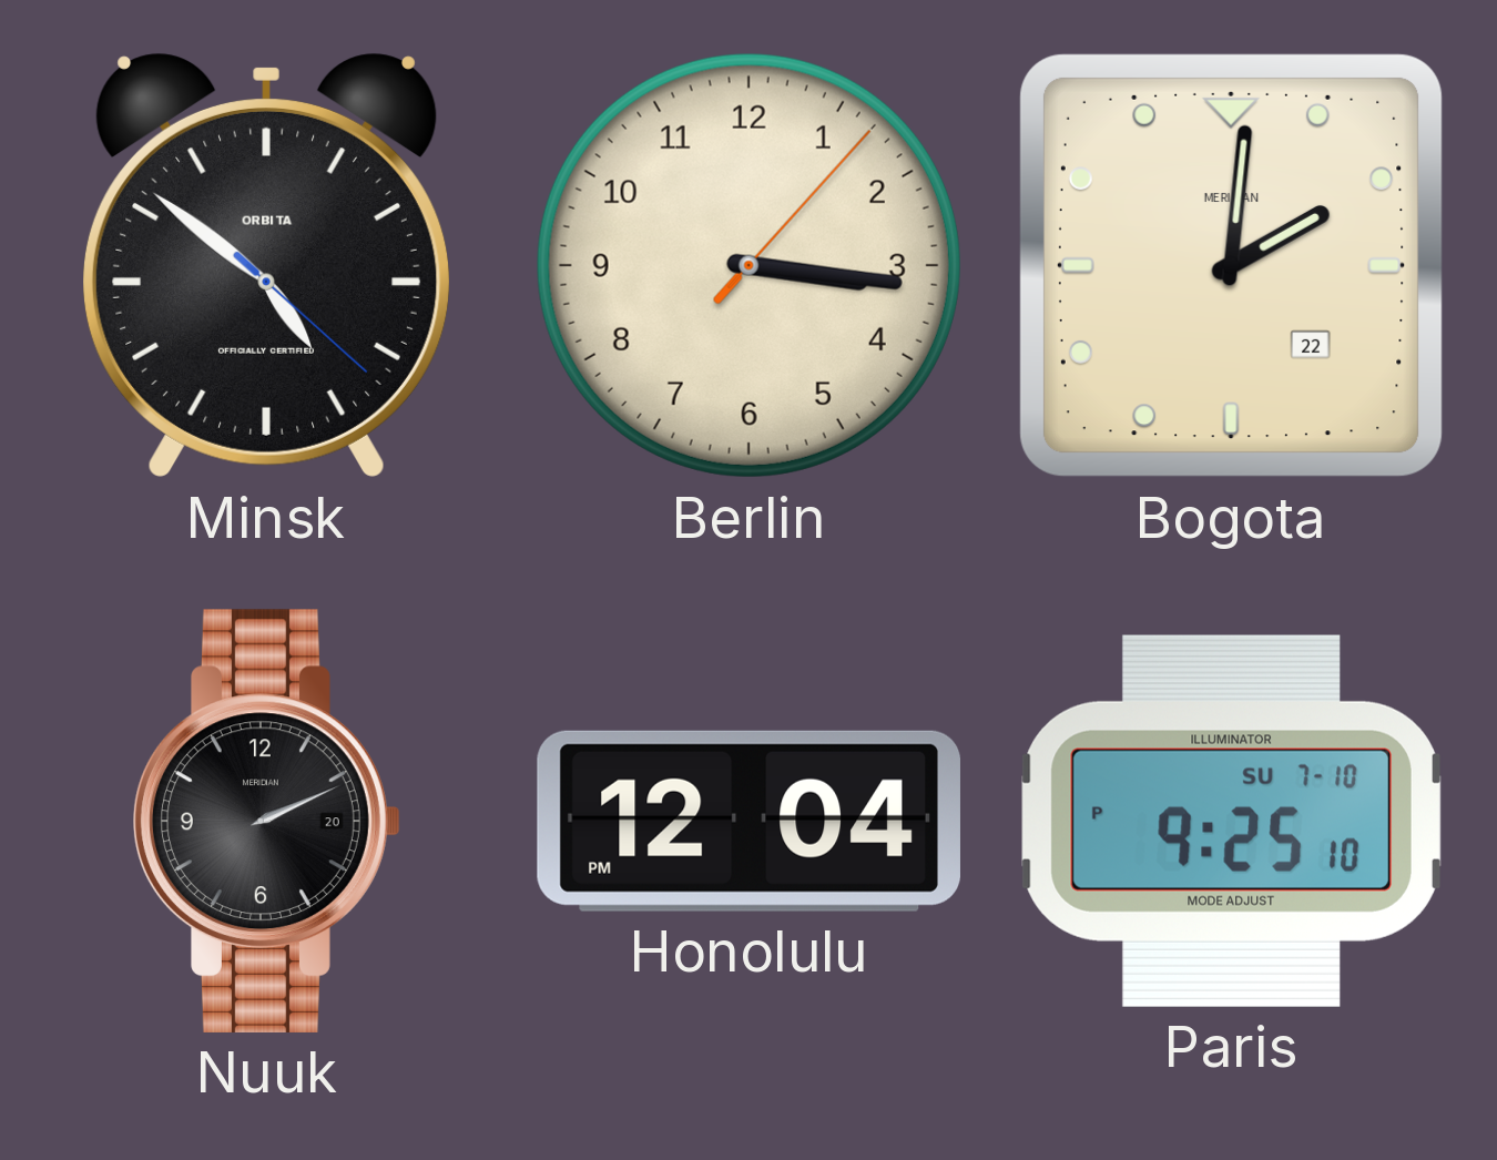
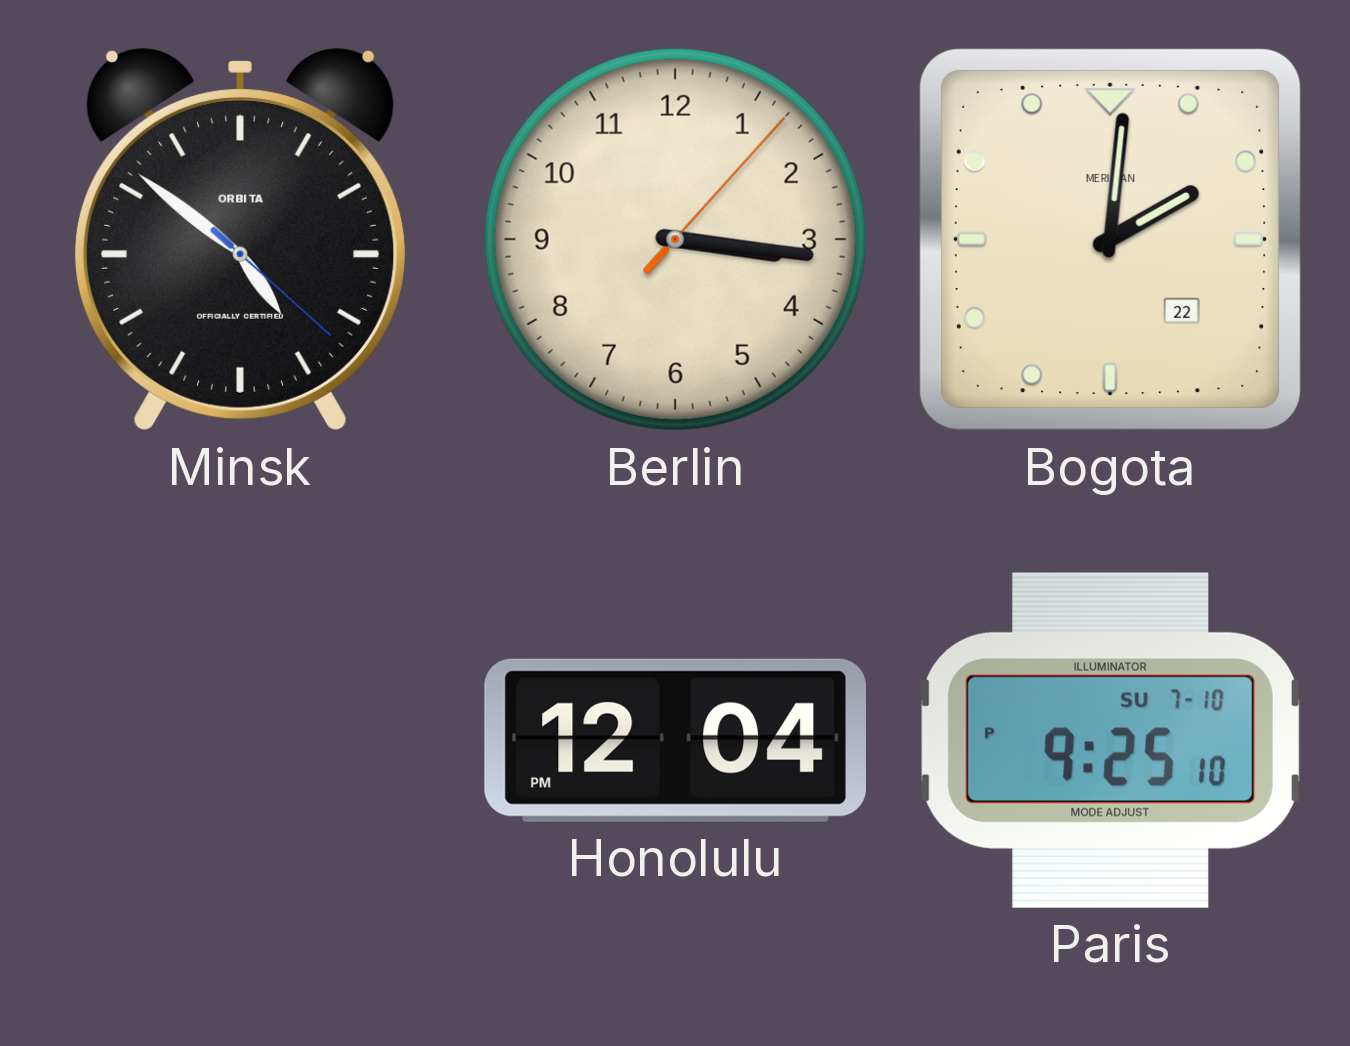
Nuuk: 2:11 -> none
